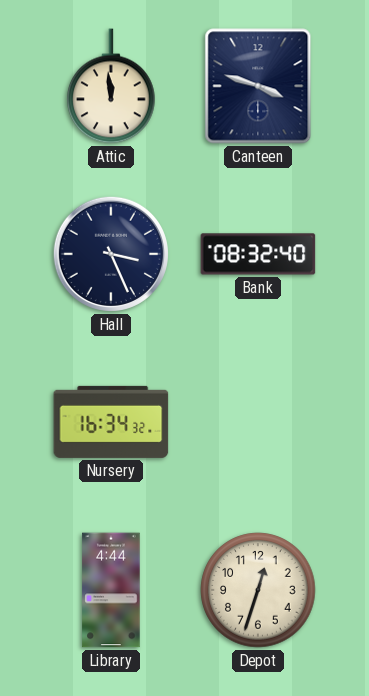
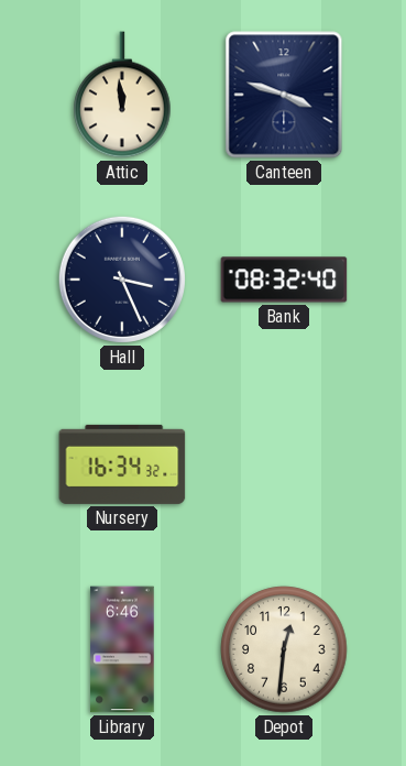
Library: 4:44 -> 6:46
Depot: 12:33 -> 12:31
